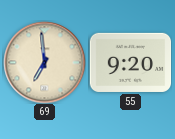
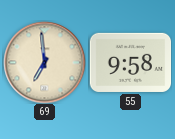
55: 9:20 -> 9:58
